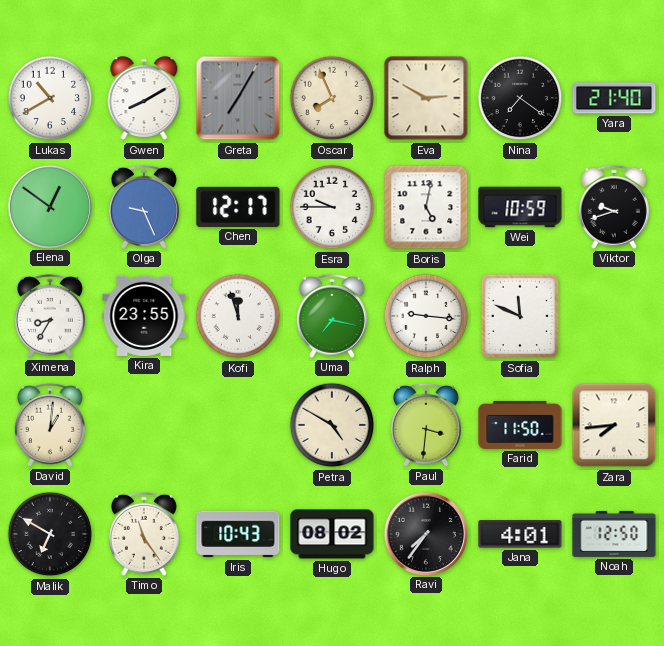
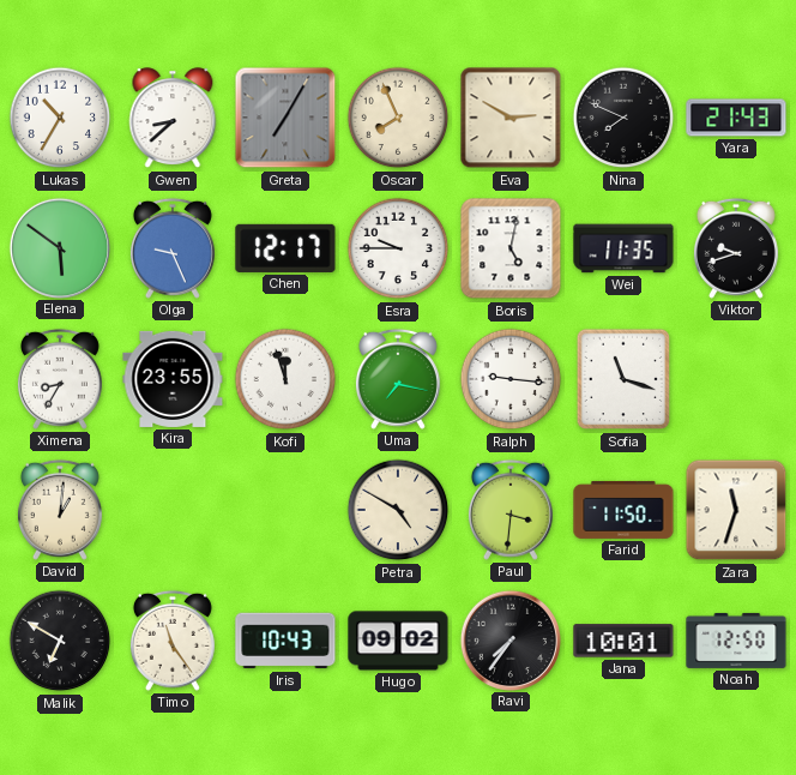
Lukas: 10:40 -> 10:35
Gwen: 8:10 -> 8:38
Nina: 7:21 -> 7:49
Yara: 21:40 -> 21:43
Elena: 12:51 -> 5:51
Wei: 10:59 -> 11:35
Sofia: 11:49 -> 11:18
Zara: 7:44 -> 11:33
Hugo: 08:02 -> 09:02
Jana: 4:01 -> 10:01
